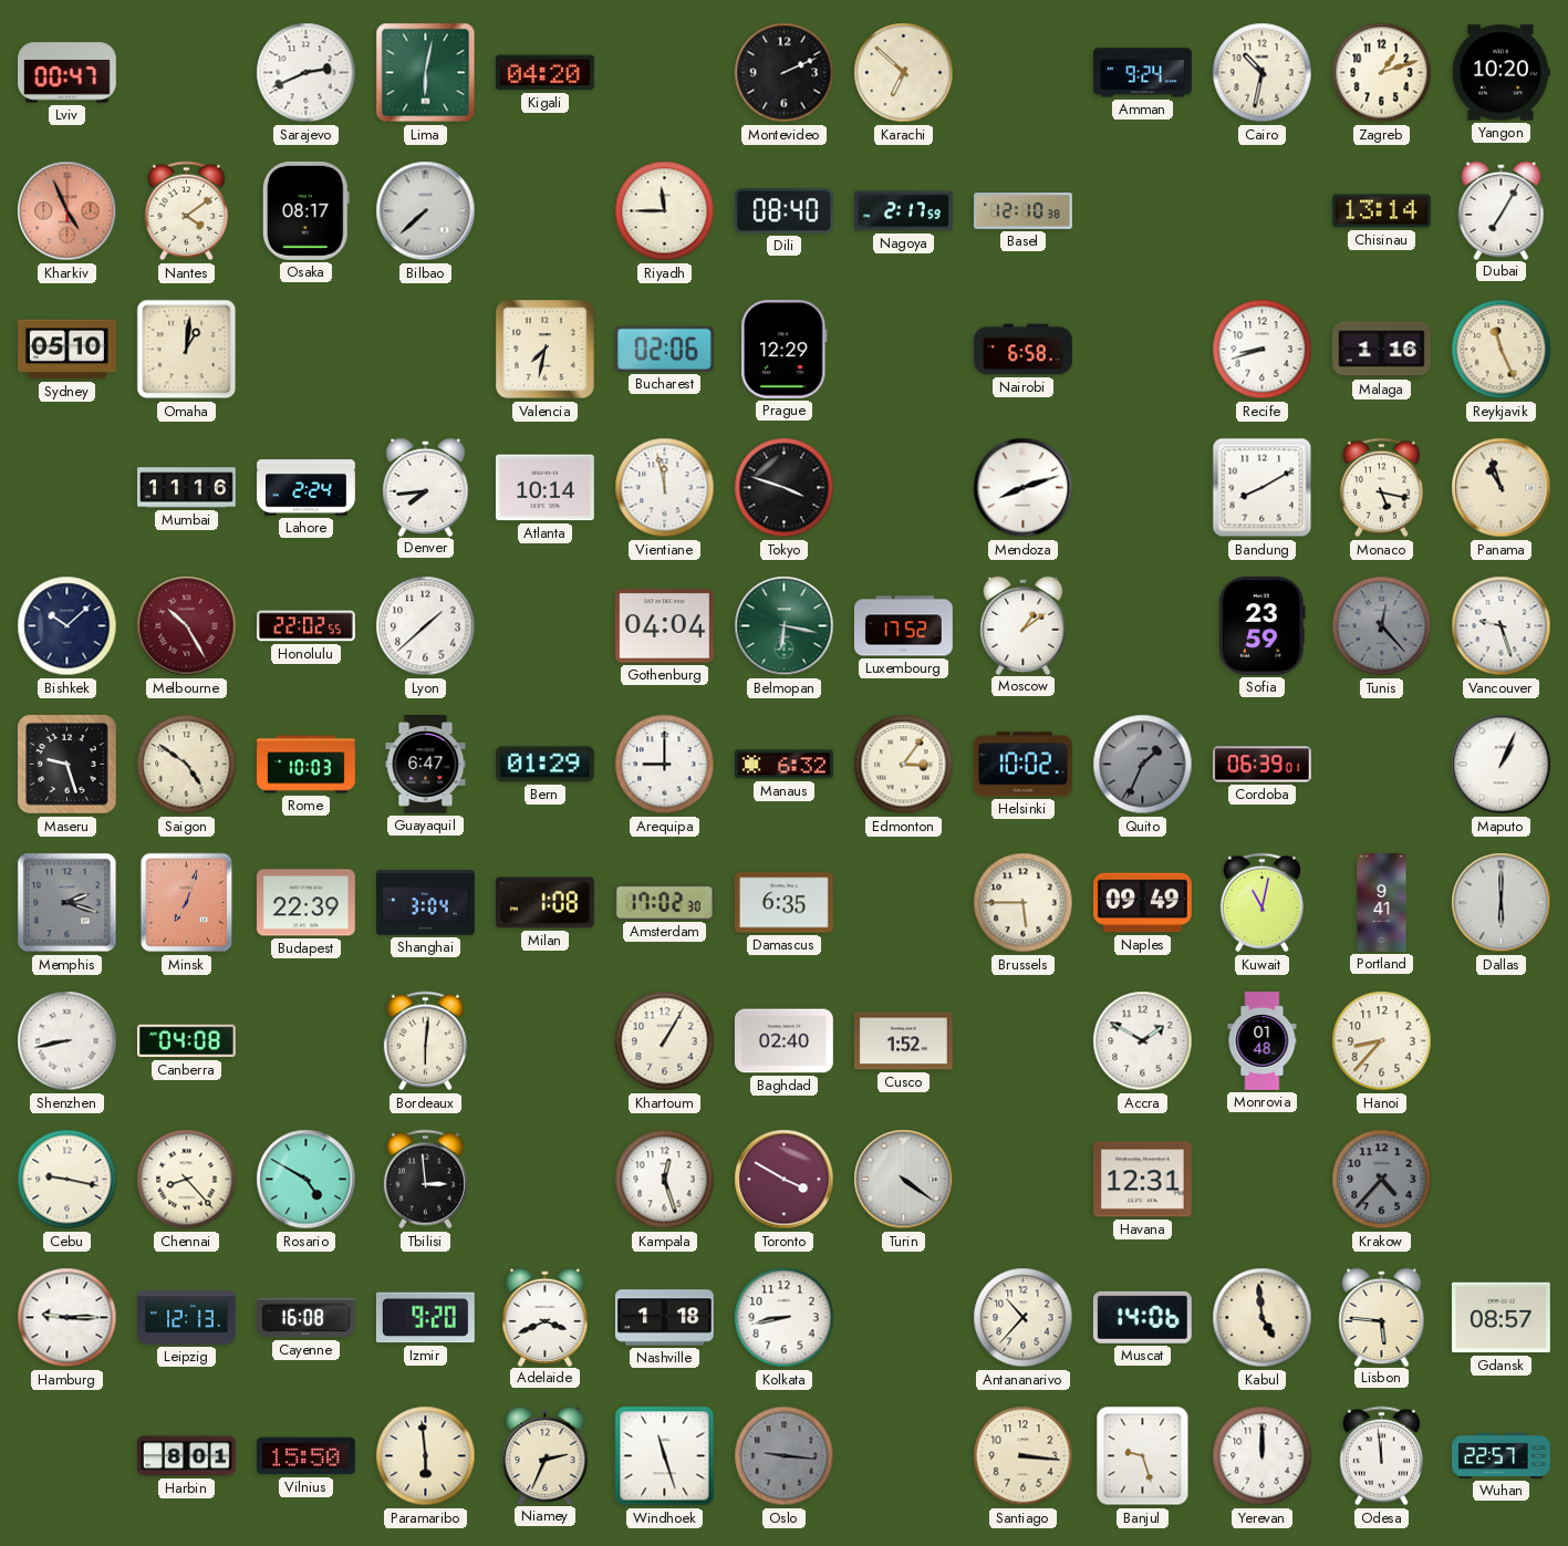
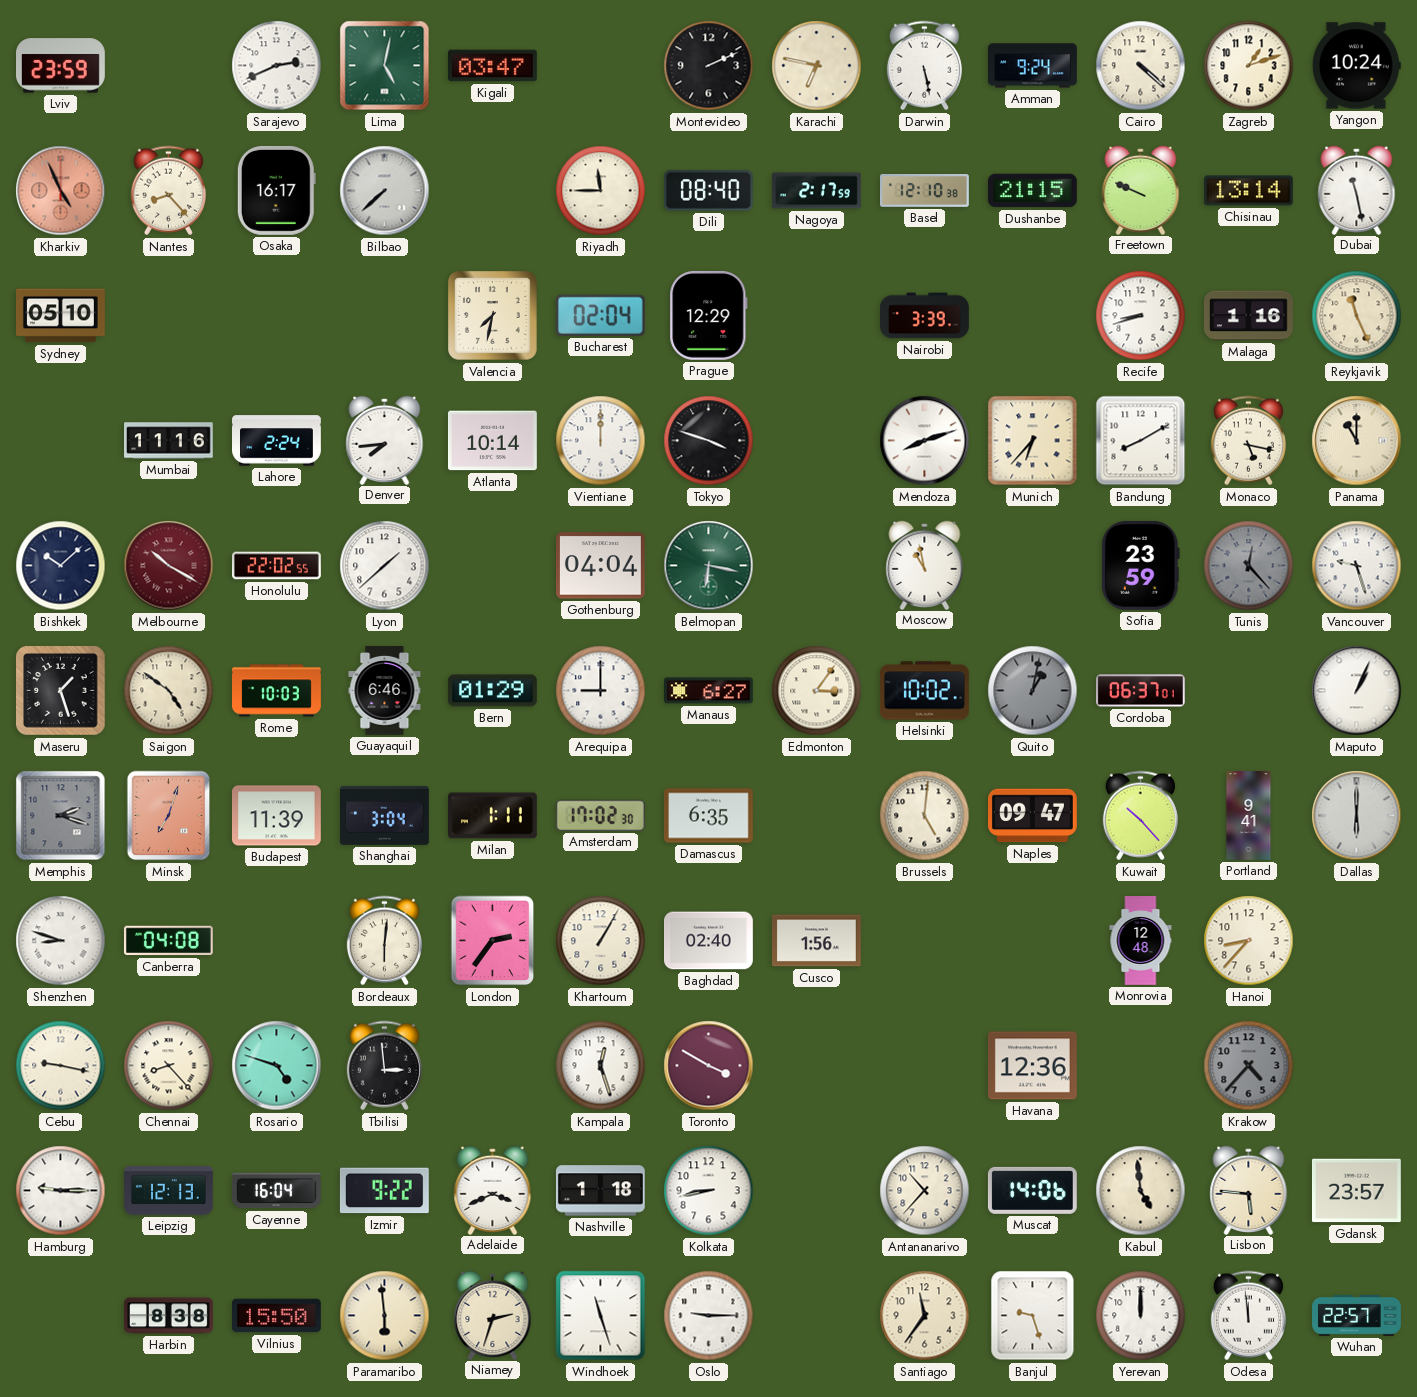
Lviv: 00:47 -> 23:59
Lima: 6:02 -> 5:02
Kigali: 04:20 -> 03:47
Karachi: 6:52 -> 6:47
Darwin: none -> 5:28
Cairo: 10:32 -> 4:22
Yangon: 10:20 -> 10:24
Nantes: 4:09 -> 8:23
Osaka: 08:17 -> 16:17
Dushanbe: none -> 21:15
Freetown: none -> 9:49
Dubai: 7:05 -> 11:28
Omaha: 1:01 -> none
Bucharest: 02:06 -> 02:04
Nairobi: 6:58 -> 3:39
Vientiane: 11:58 -> 12:00
Munich: none -> 6:37
Panama: 10:57 -> 11:00
Melbourne: 10:25 -> 10:20
Luxembourg: 17:52 -> none
Moscow: 1:09 -> 10:58
Maseru: 9:27 -> 1:27
Guayaquil: 6:47 -> 6:46
Manaus: 6:32 -> 6:27
Quito: 1:34 -> 1:02
Cordoba: 06:39 -> 06:37
Budapest: 22:39 -> 11:39
Milan: 1:08 -> 1:11
Brussels: 5:45 -> 5:01
Naples: 09:49 -> 09:47
Kuwait: 11:02 -> 10:23
Shenzhen: 8:43 -> 8:48
London: none -> 2:36
Cusco: 1:52 -> 1:56
Accra: 1:50 -> none
Monrovia: 01:48 -> 12:48
Rosario: 4:50 -> 4:48
Turin: 4:21 -> none
Havana: 12:31 -> 12:36
Cayenne: 16:08 -> 16:04
Izmir: 9:20 -> 9:22
Gdansk: 08:57 -> 23:57
Harbin: 8:01 -> 8:38
Niamey: 2:34 -> 2:33
Oslo: 9:16 -> 9:15
Oslo dial: grey -> white
Santiago: 3:16 -> 11:36
